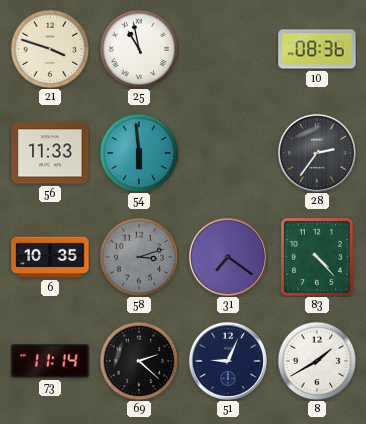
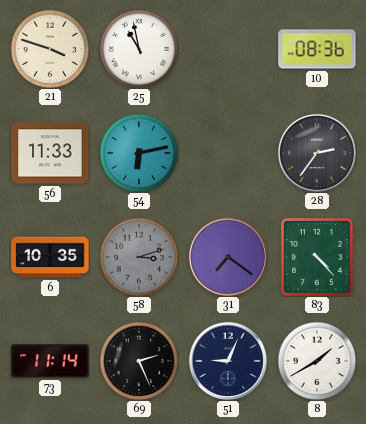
54: 5:59 -> 6:13
69: 2:22 -> 2:26
